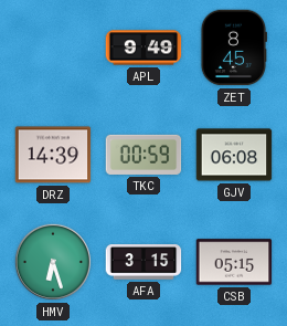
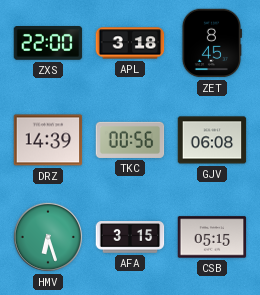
ZXS: none -> 22:00
APL: 9:49 -> 3:18
TKC: 00:59 -> 00:56
